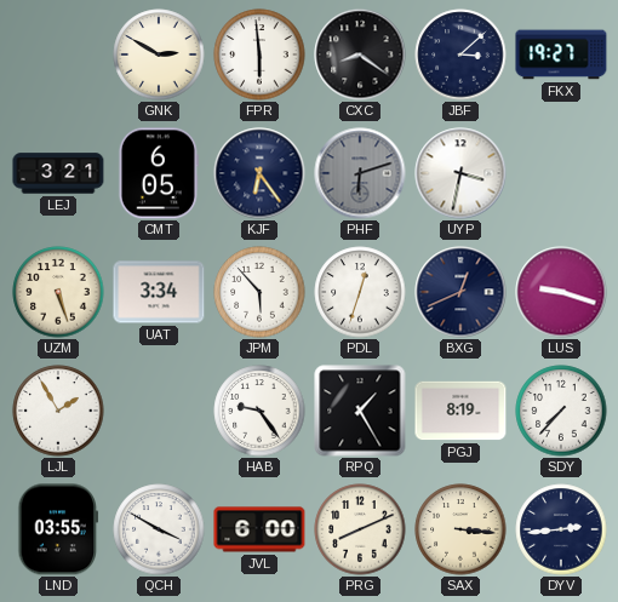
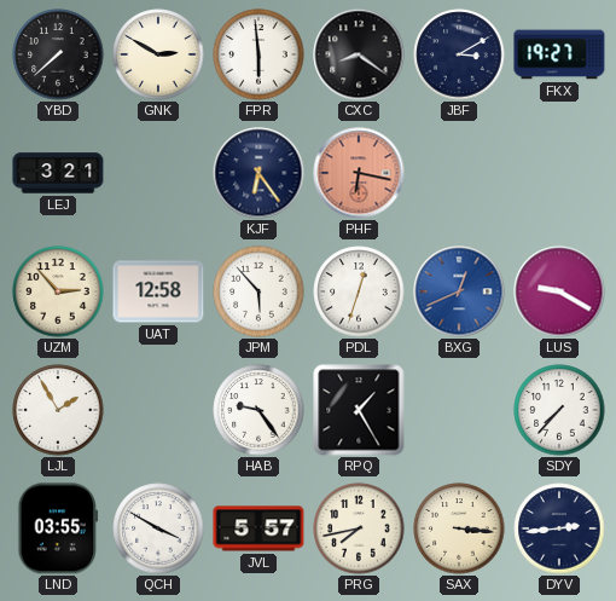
YBD: none -> 7:38
JBF: 3:08 -> 3:10
CMT: 6:05 -> none
PHF: 6:12 -> 6:17
PHF dial: grey -> salmon
UYP: 3:32 -> none
UZM: 5:27 -> 2:53
UAT: 3:34 -> 12:58
BXG dial: navy -> blue
LUS: 9:18 -> 9:20
PGJ: 8:19 -> none
JVL: 6:00 -> 5:57
PRG: 8:11 -> 7:43
